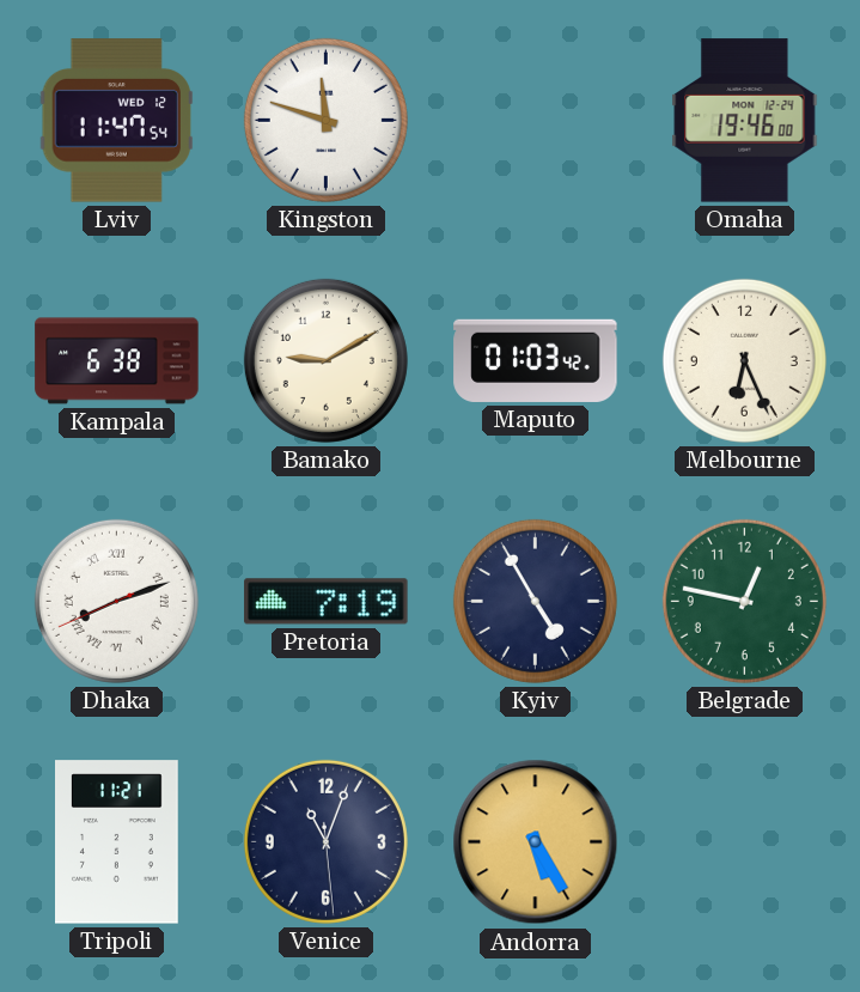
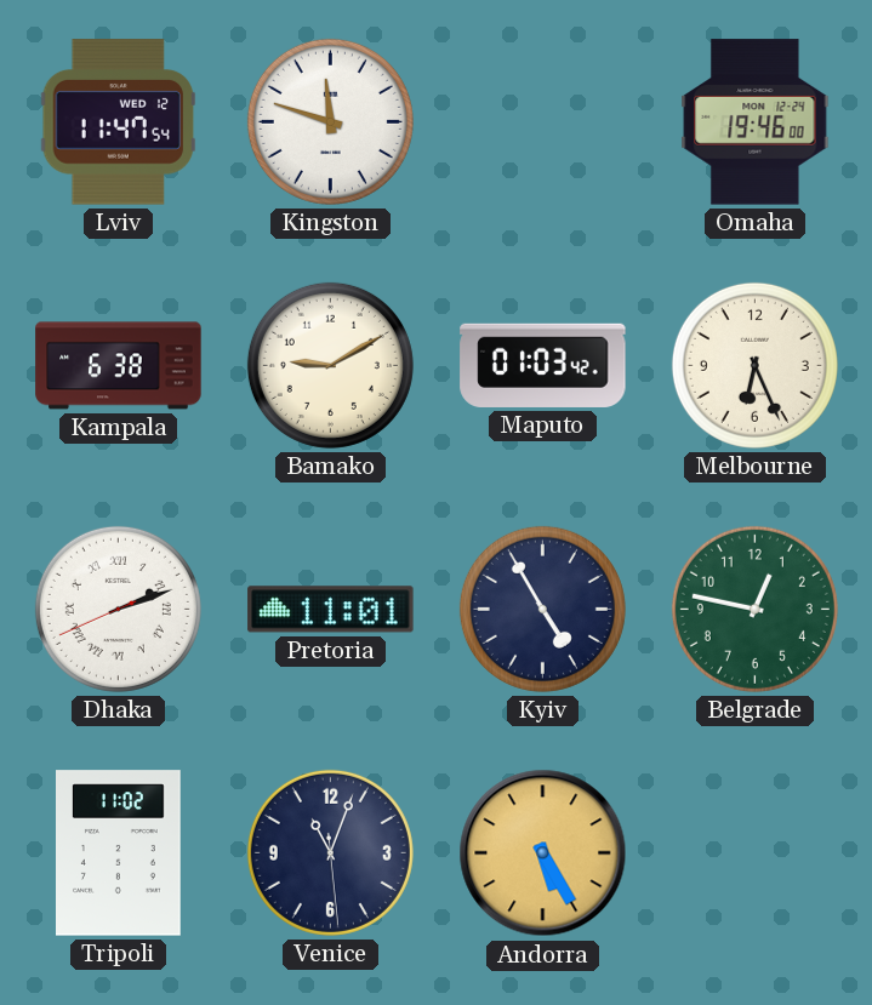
Dhaka: 8:11 -> 2:11
Pretoria: 7:19 -> 11:01
Tripoli: 11:21 -> 11:02
